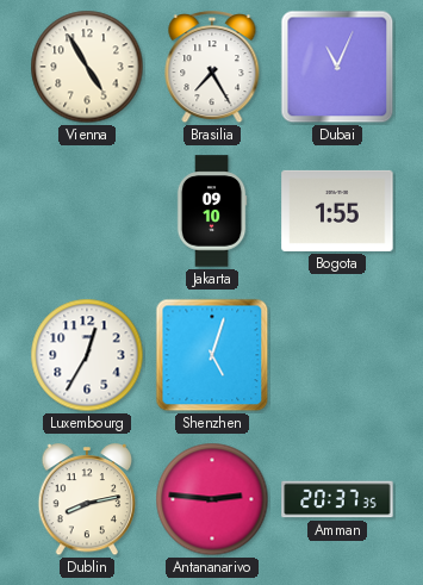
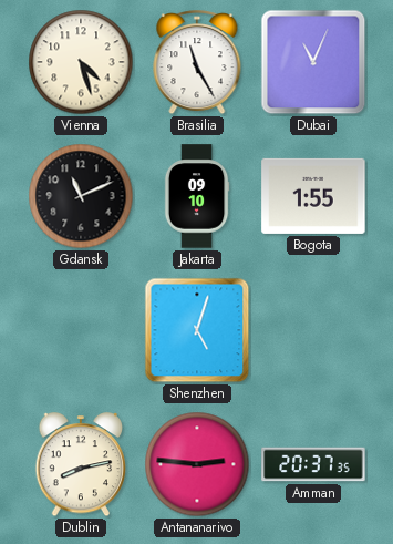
Vienna: 4:55 -> 4:27
Brasilia: 7:25 -> 11:25
Gdansk: none -> 11:11
Luxembourg: 12:35 -> none
